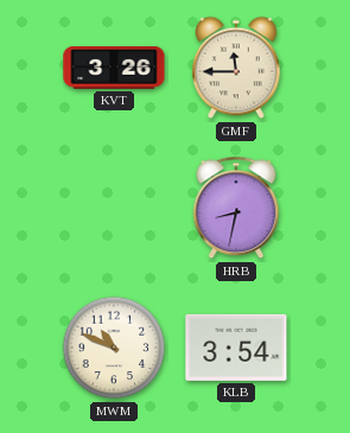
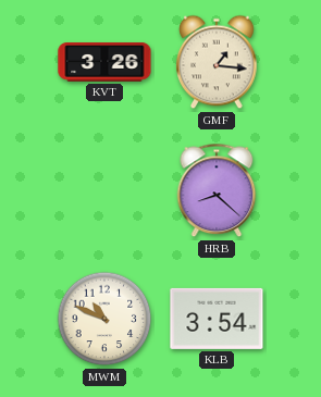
GMF: 11:45 -> 1:16
HRB: 8:32 -> 8:22
